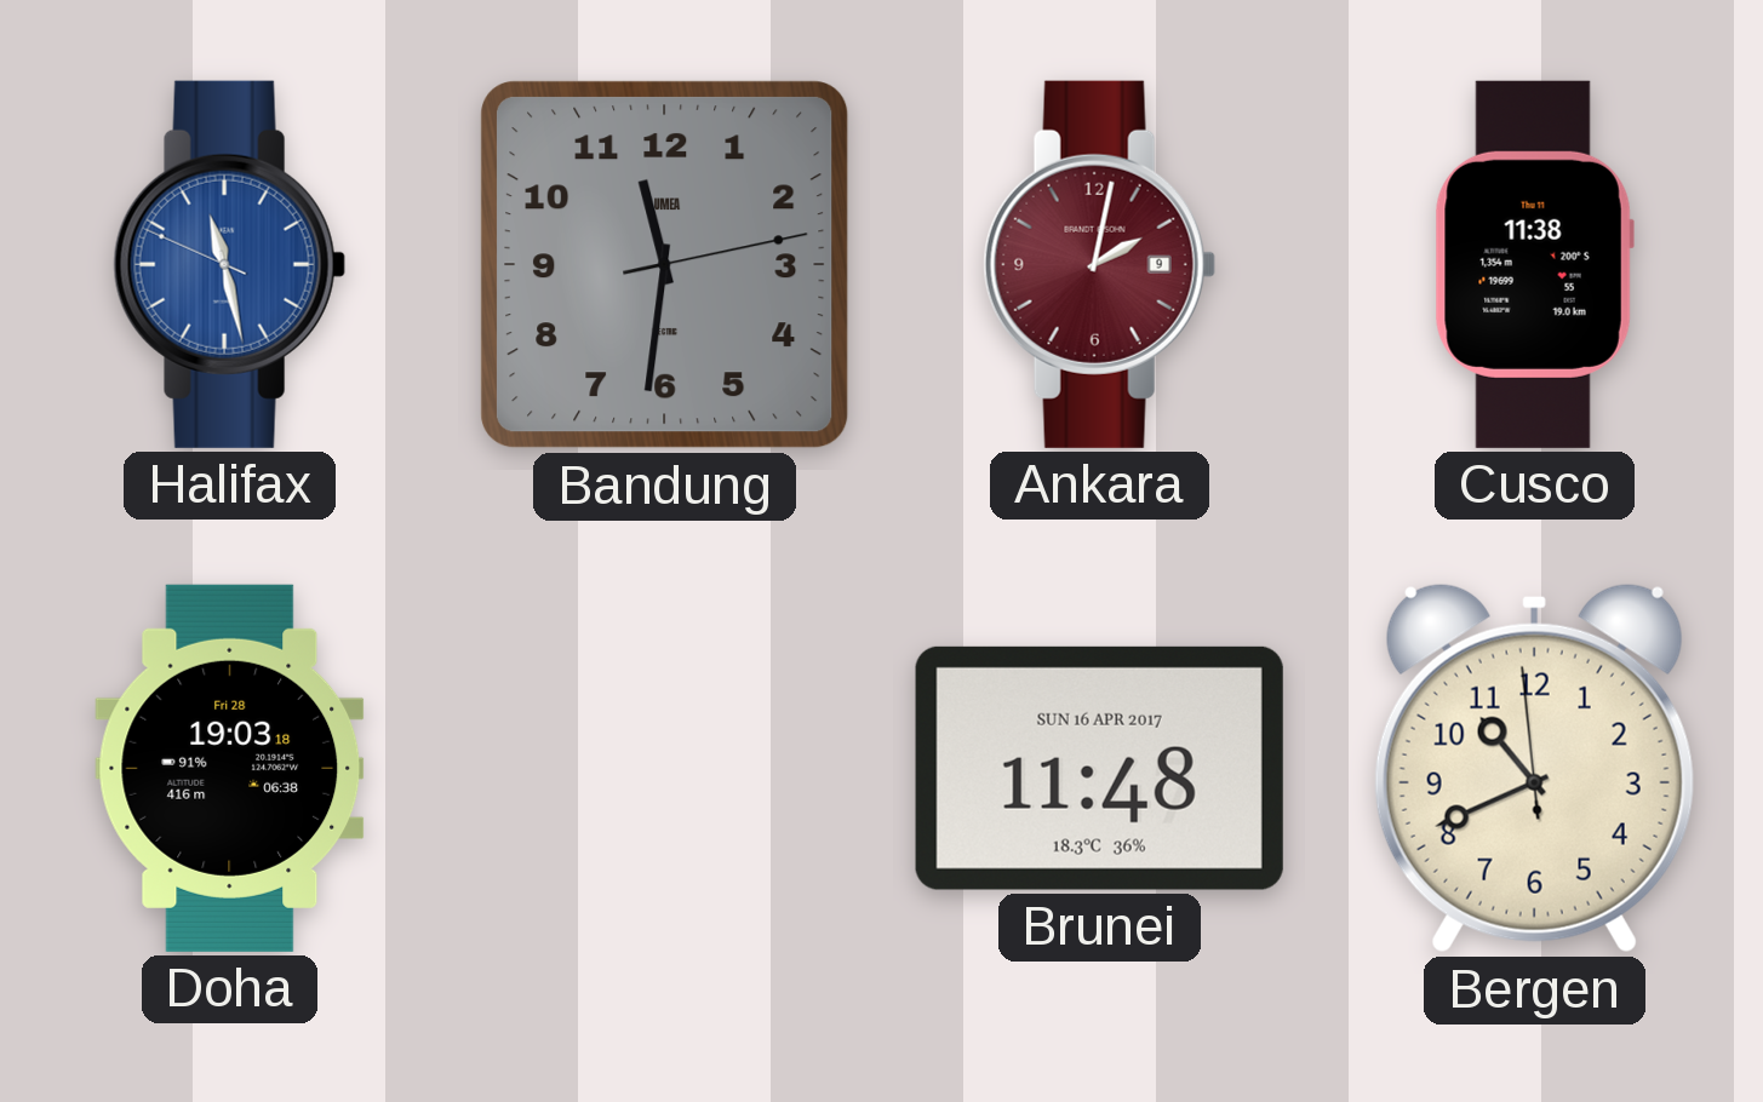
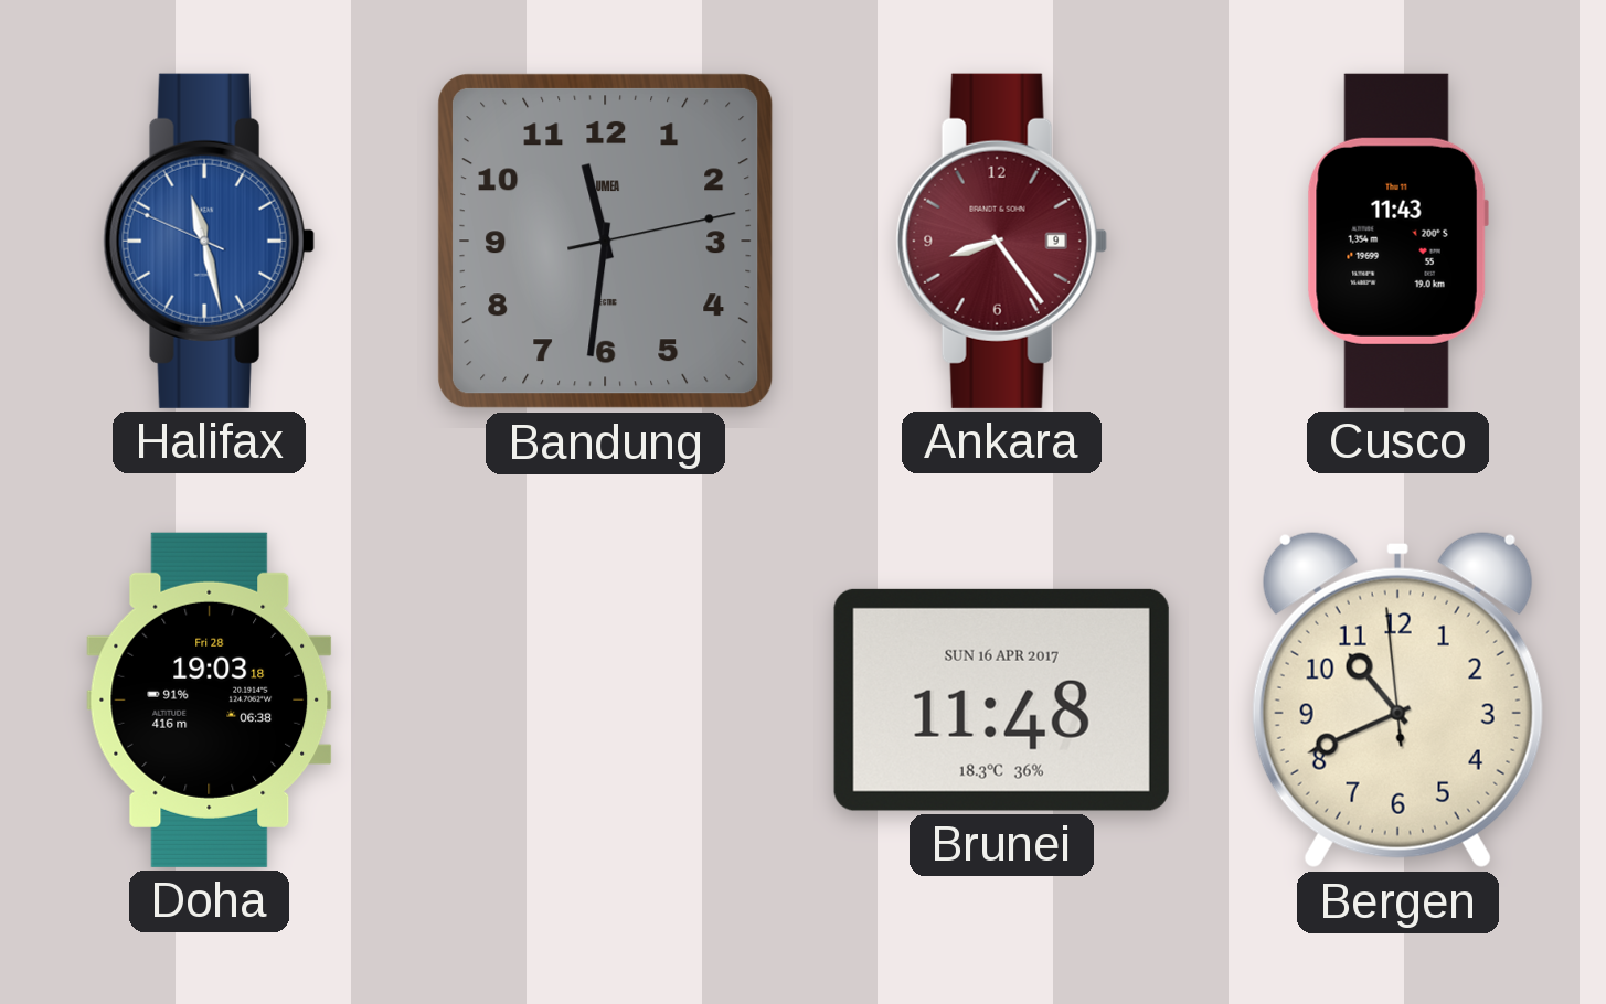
Ankara: 2:02 -> 8:24
Cusco: 11:38 -> 11:43
